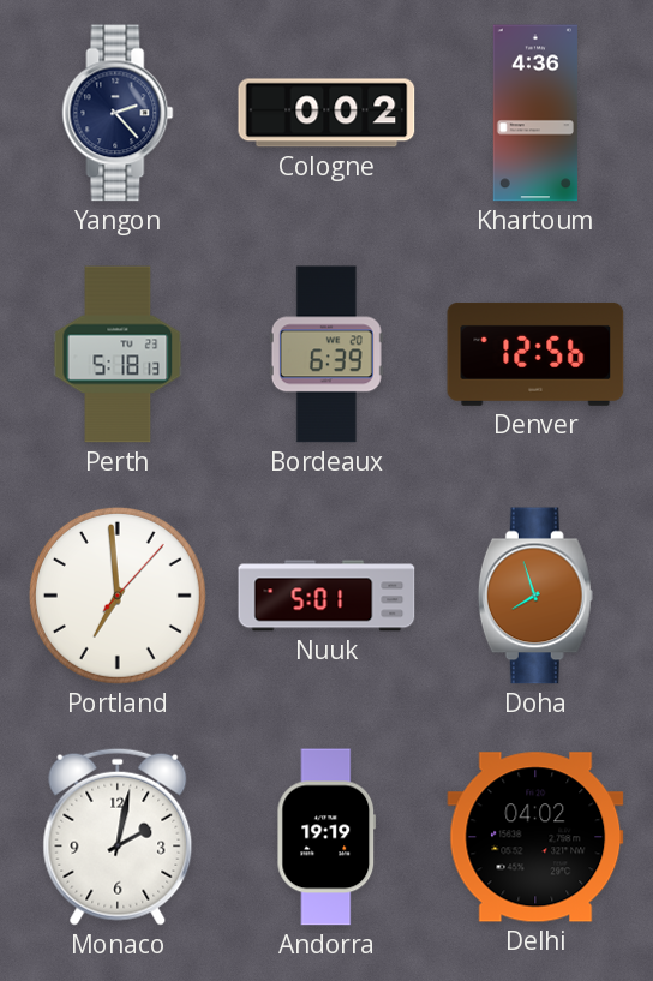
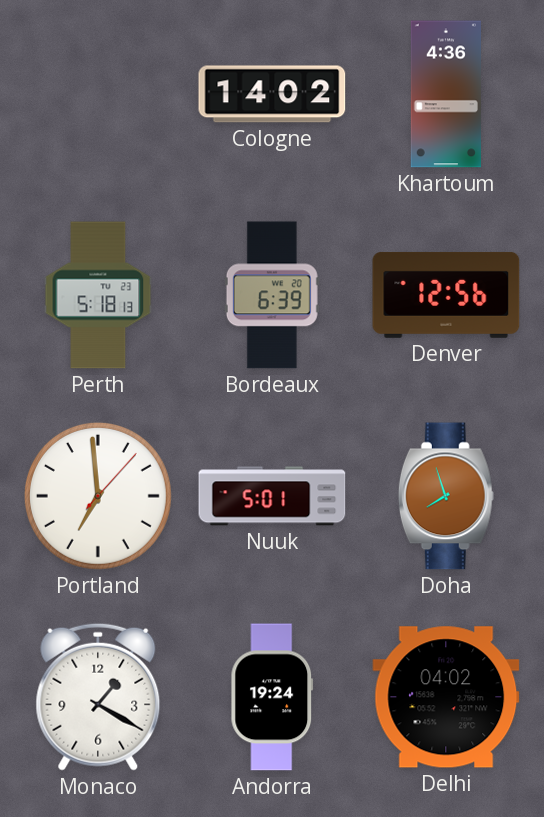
Yangon: 2:23 -> none
Cologne: 0:02 -> 14:02
Monaco: 2:02 -> 1:20
Andorra: 19:19 -> 19:24
